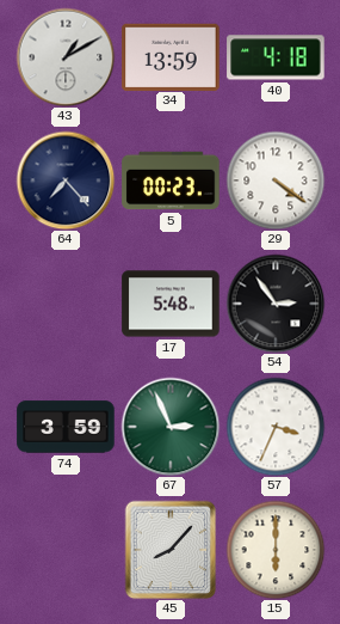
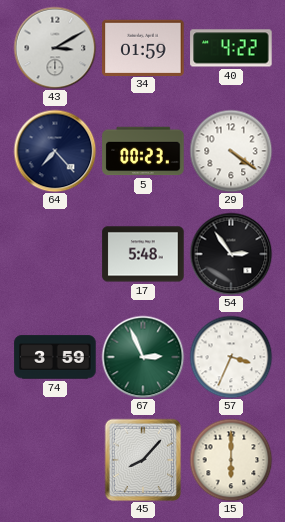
43: 1:10 -> 3:10
34: 13:59 -> 01:59
40: 4:18 -> 4:22
